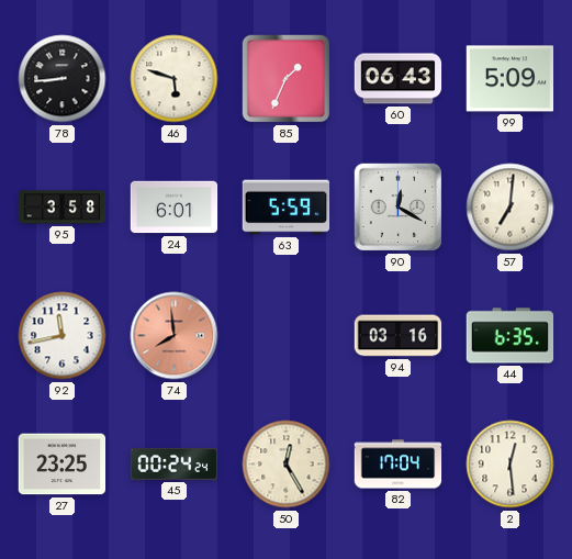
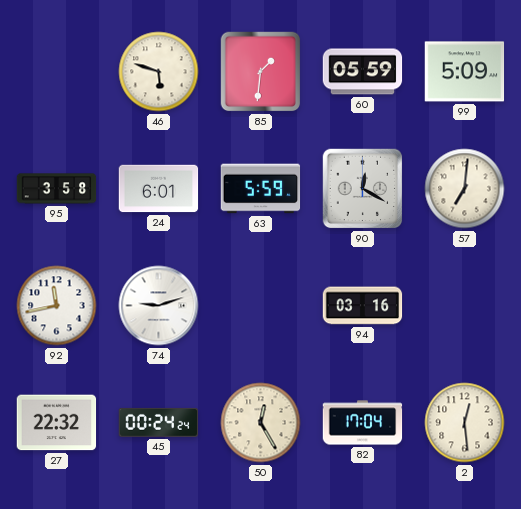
78: 8:44 -> none
85: 1:34 -> 1:31
60: 06:43 -> 05:59
74: 7:59 -> 9:12
74 dial: salmon -> white
44: 6:35 -> none
27: 23:25 -> 22:32
